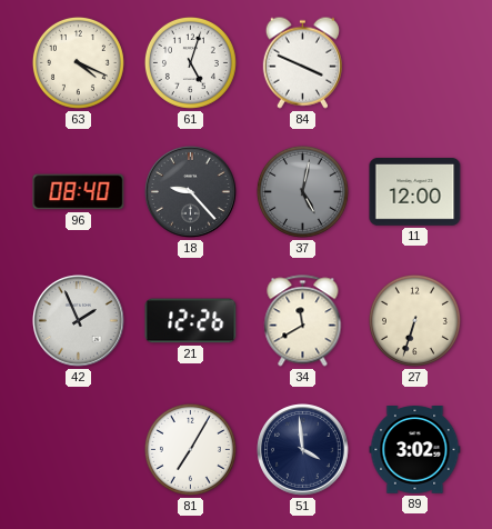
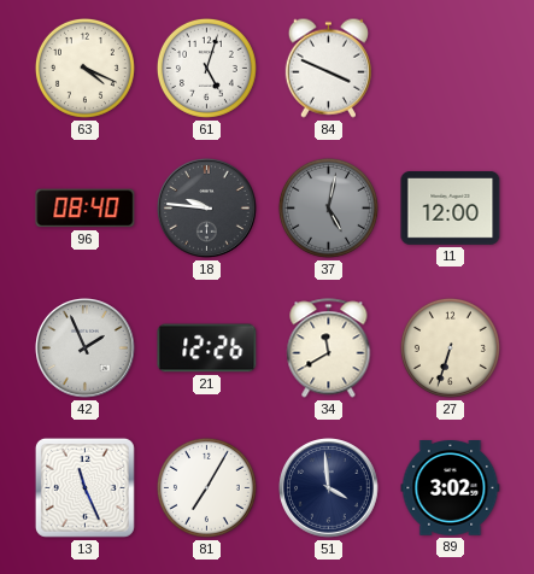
18: 9:23 -> 9:46
13: none -> 11:26
